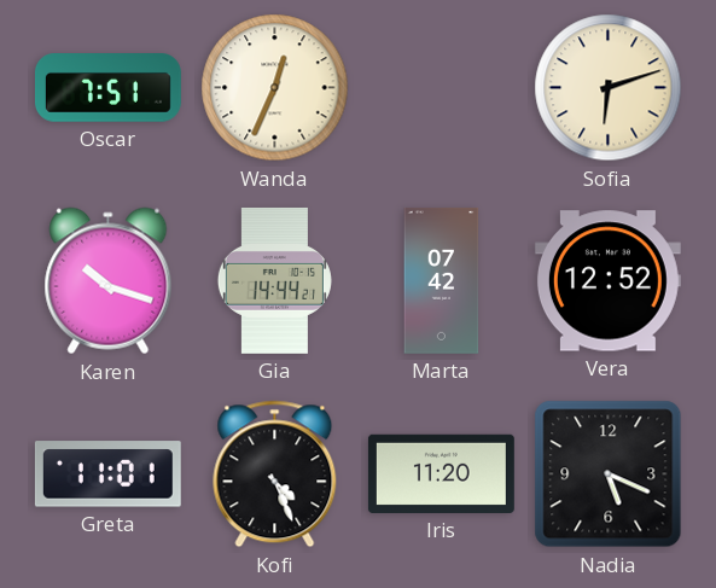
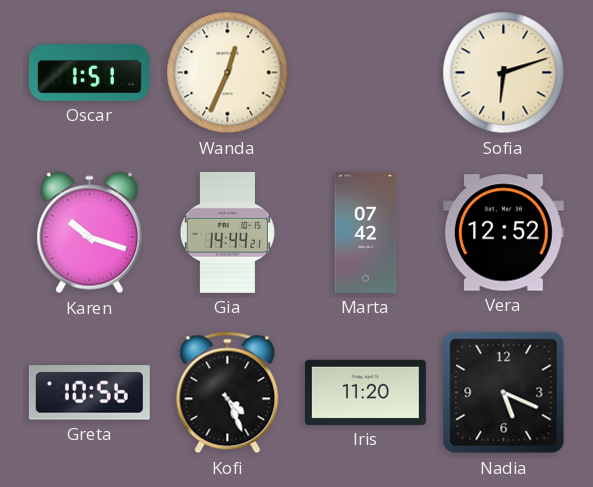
Oscar: 7:51 -> 1:51
Greta: 11:01 -> 10:56
